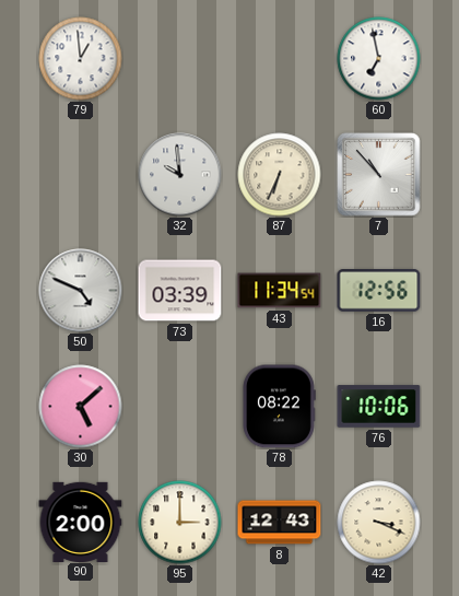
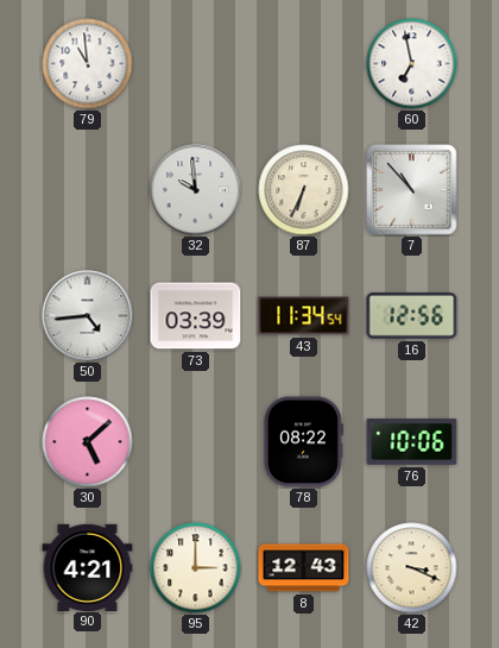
79: 12:59 -> 10:59
50: 4:49 -> 4:44
90: 2:00 -> 4:21
